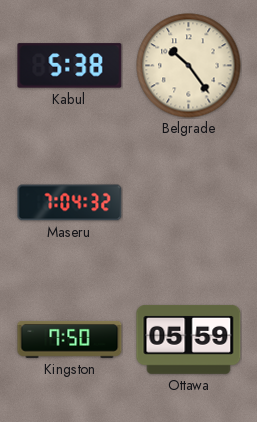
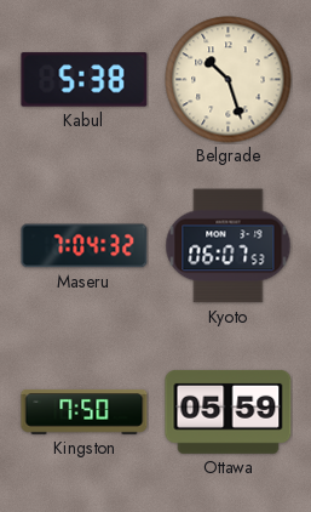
Belgrade: 10:24 -> 10:27
Kyoto: none -> 06:07
